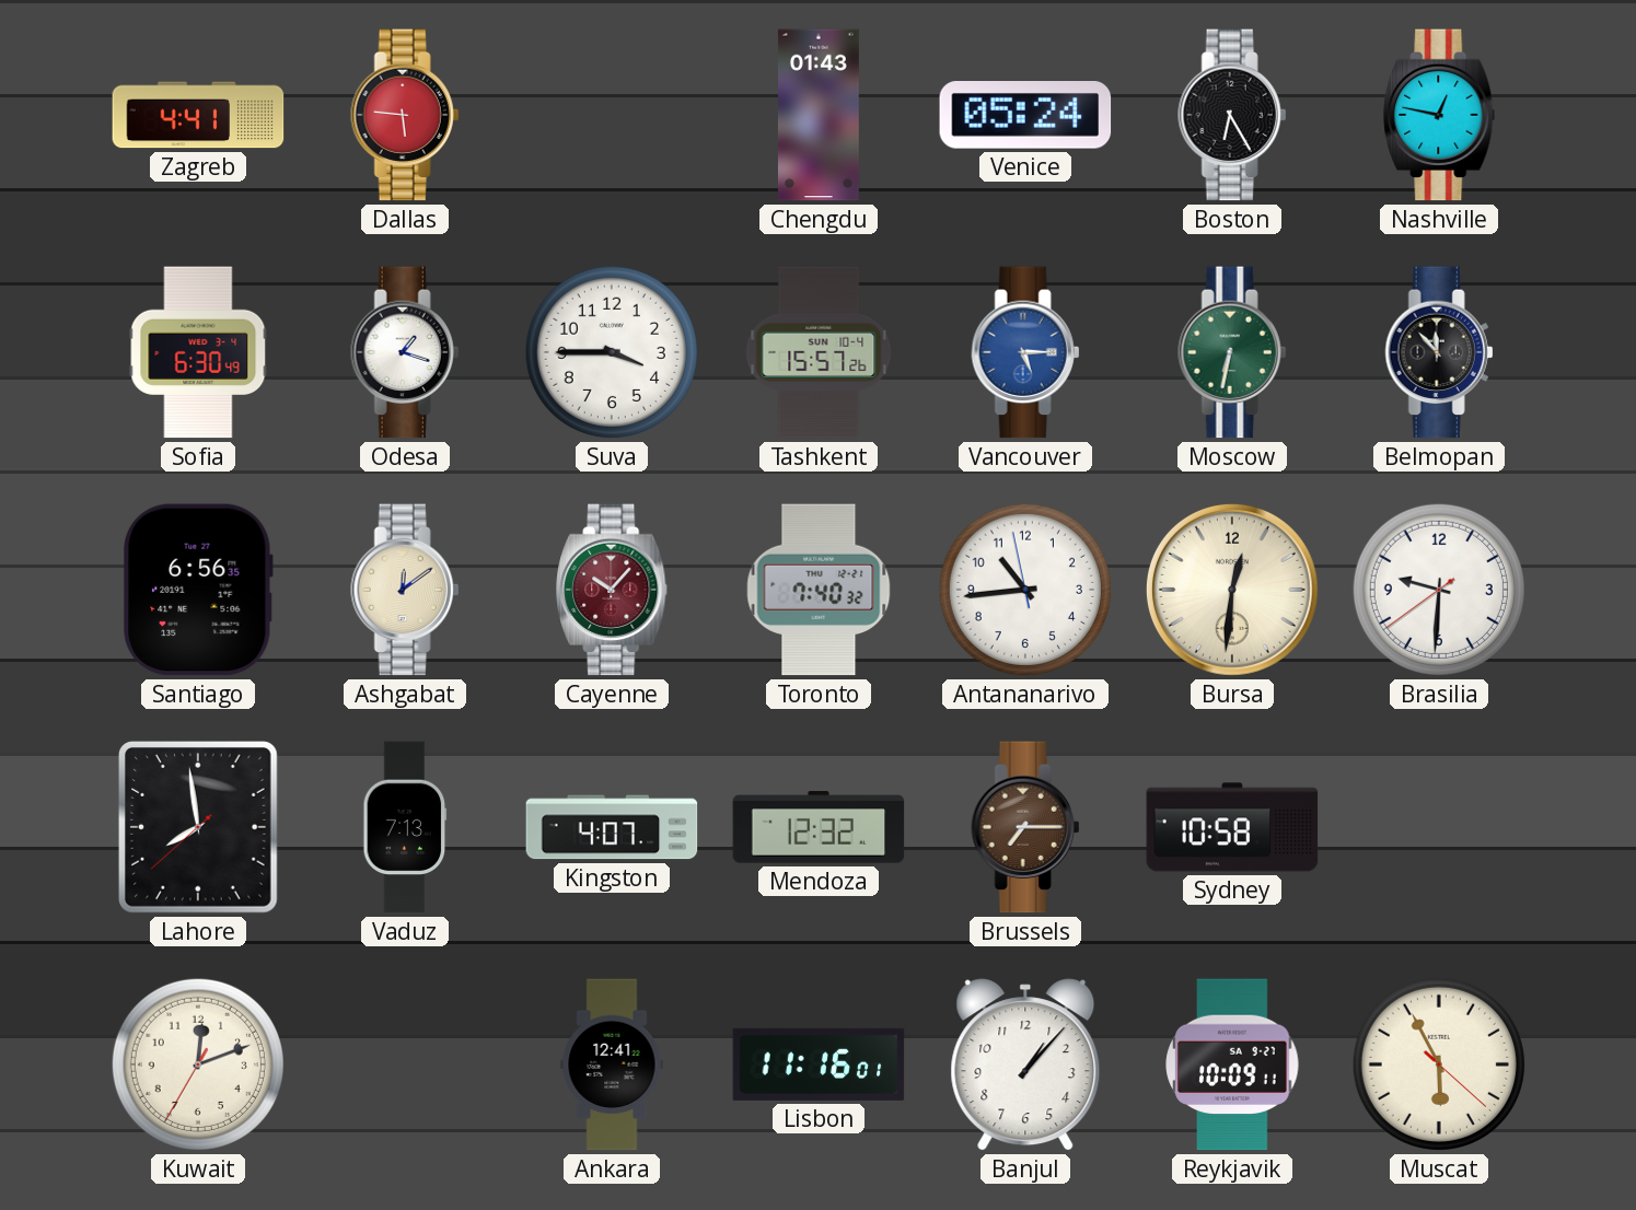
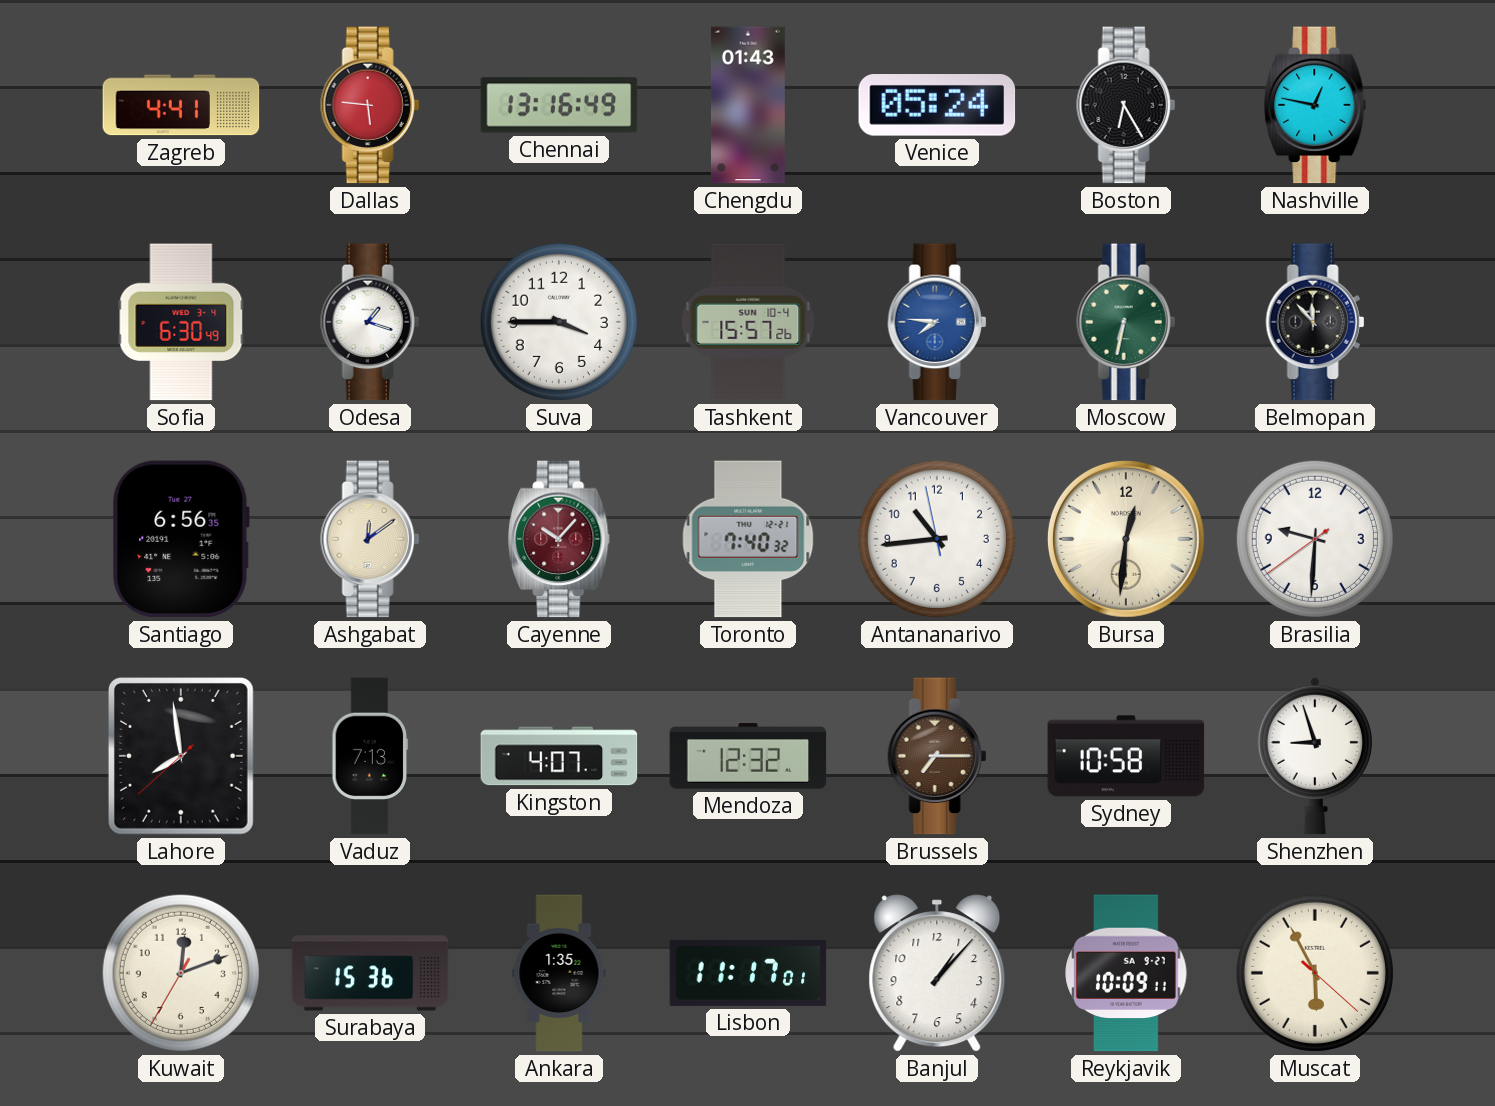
Chennai: none -> 13:16
Vancouver: 5:15 -> 7:46
Shenzhen: none -> 8:57
Surabaya: none -> 15:36
Ankara: 12:41 -> 1:35
Lisbon: 11:16 -> 11:17
